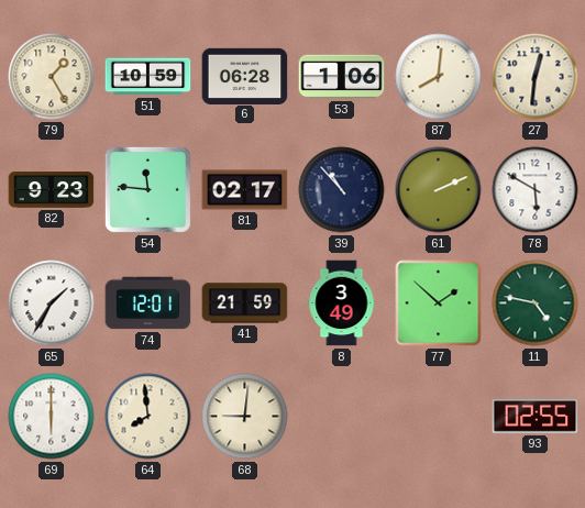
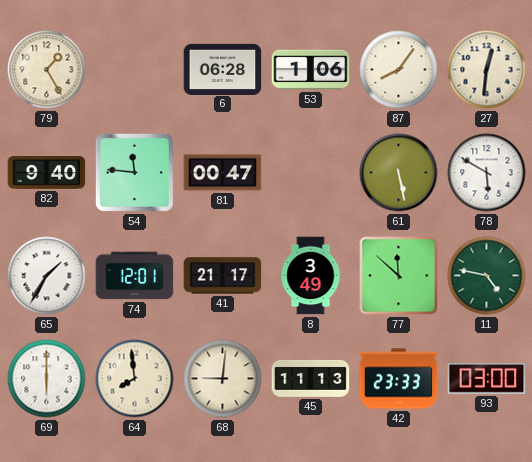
51: 10:59 -> none
87: 8:01 -> 8:06
82: 9:23 -> 9:40
81: 02:17 -> 00:47
39: 10:53 -> none
61: 2:11 -> 5:28
41: 21:59 -> 21:17
77: 1:52 -> 11:52
45: none -> 11:13
42: none -> 23:33
93: 02:55 -> 03:00
